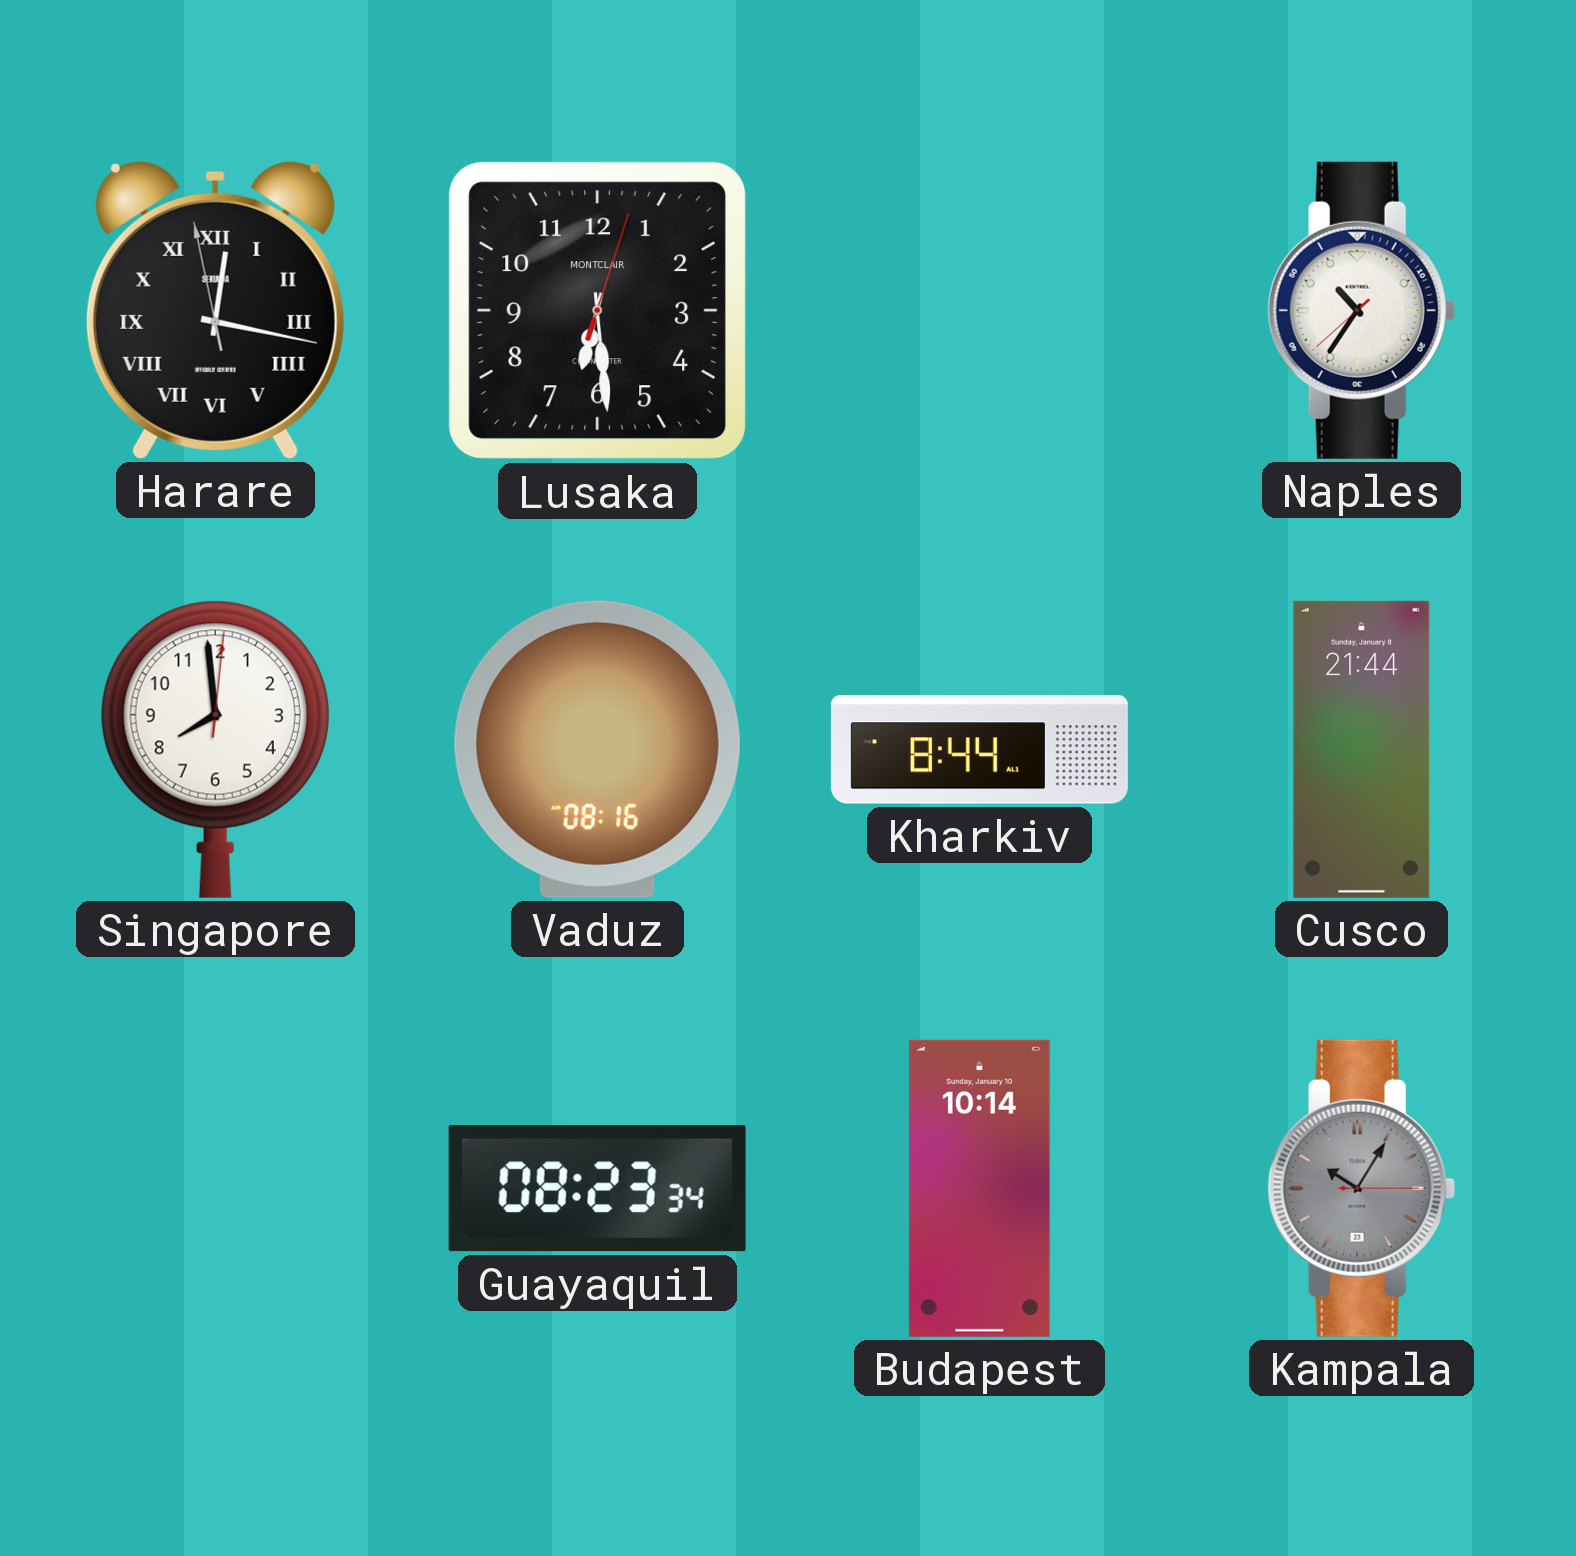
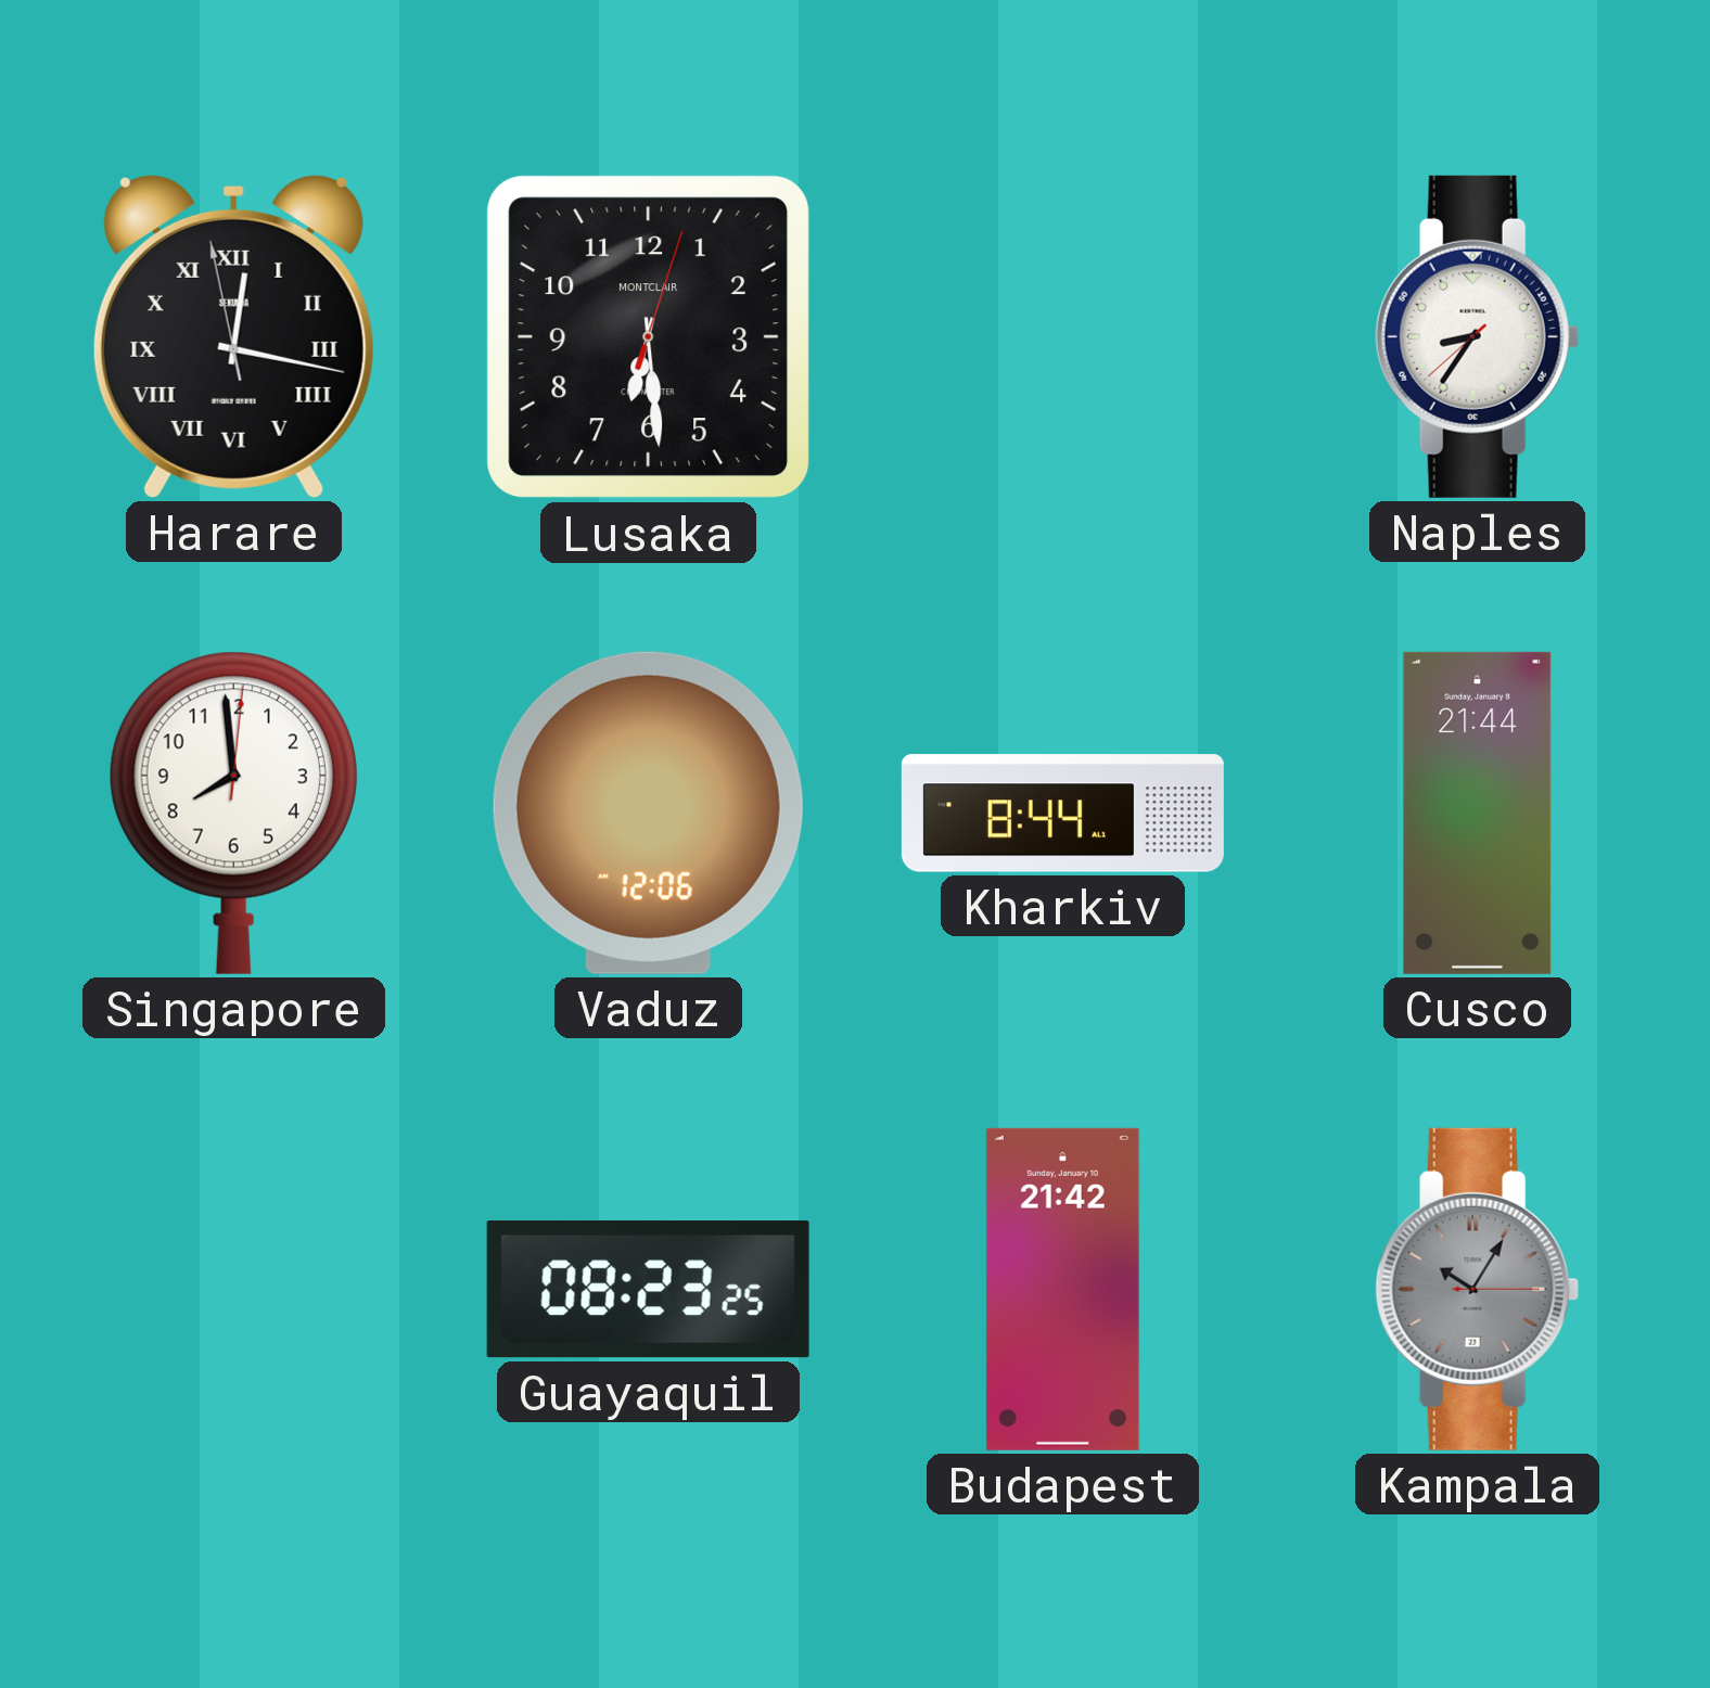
Naples: 10:35 -> 8:35
Vaduz: 08:16 -> 12:06
Guayaquil: 08:23:34 -> 08:23:25
Budapest: 10:14 -> 21:42
